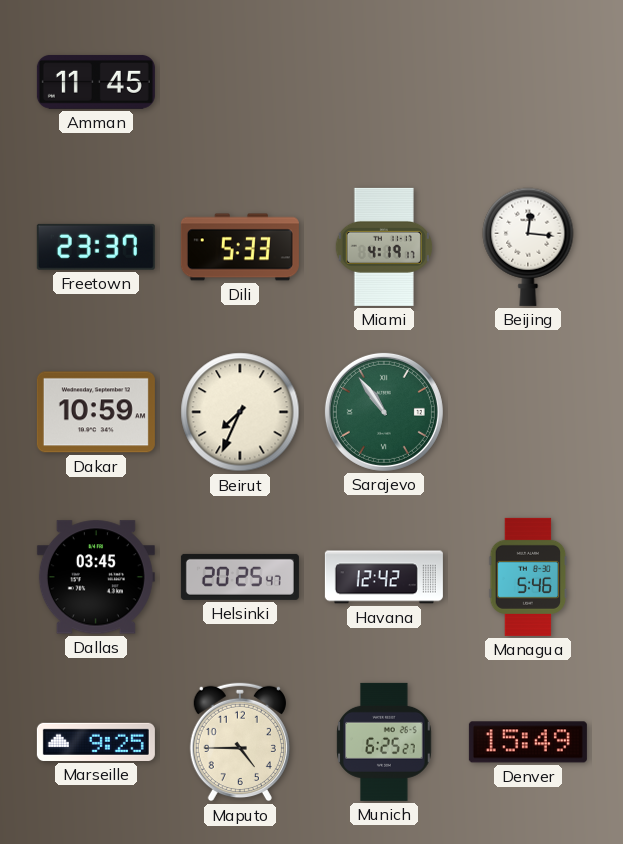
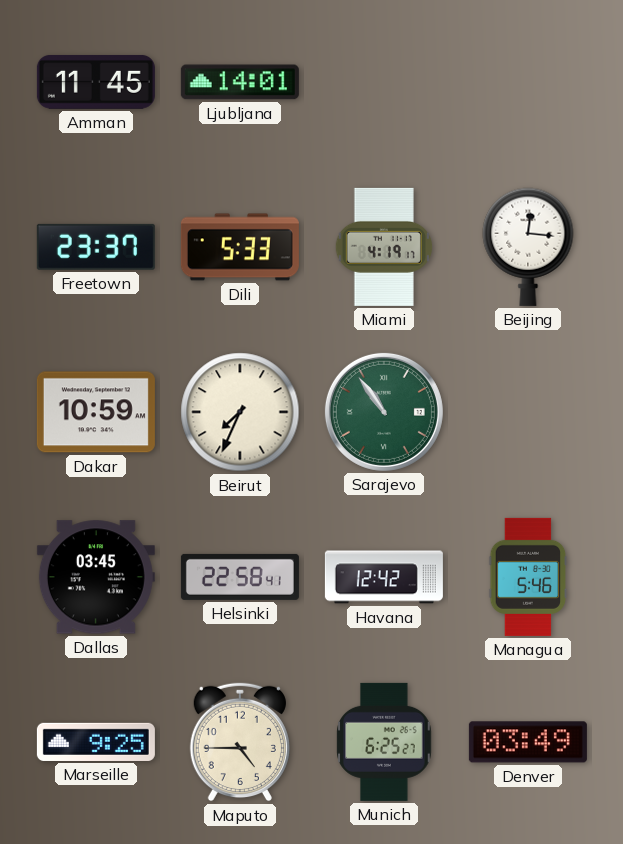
Ljubljana: none -> 14:01
Helsinki: 20:25 -> 22:58
Denver: 15:49 -> 03:49
